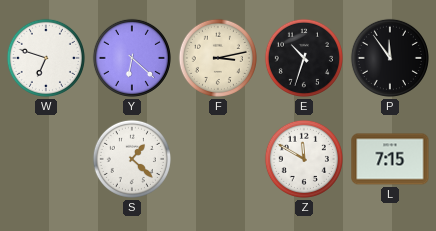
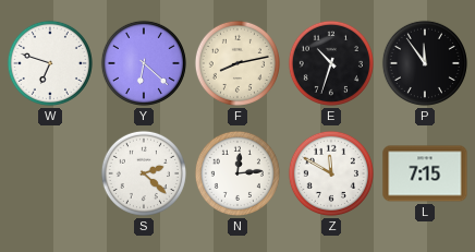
F: 3:13 -> 8:13
S: 1:22 -> 2:22
N: none -> 12:14
